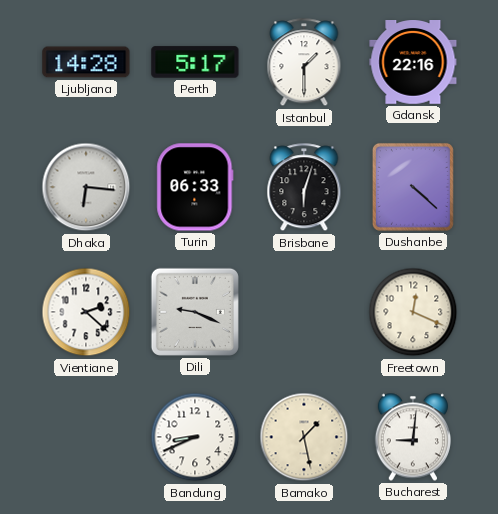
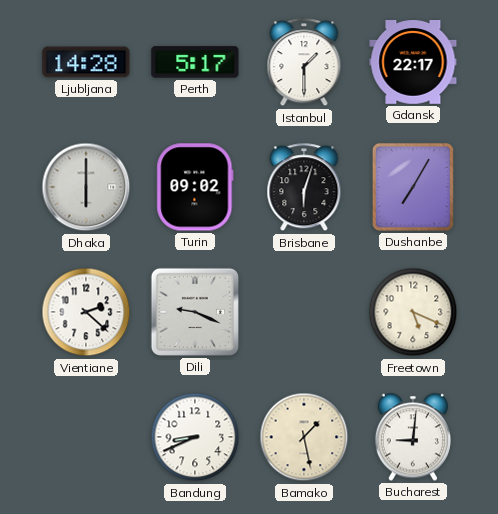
Gdansk: 22:16 -> 22:17
Dhaka: 6:16 -> 6:00
Turin: 06:33 -> 09:02
Dushanbe: 4:22 -> 7:05
Freetown: 12:19 -> 5:19
